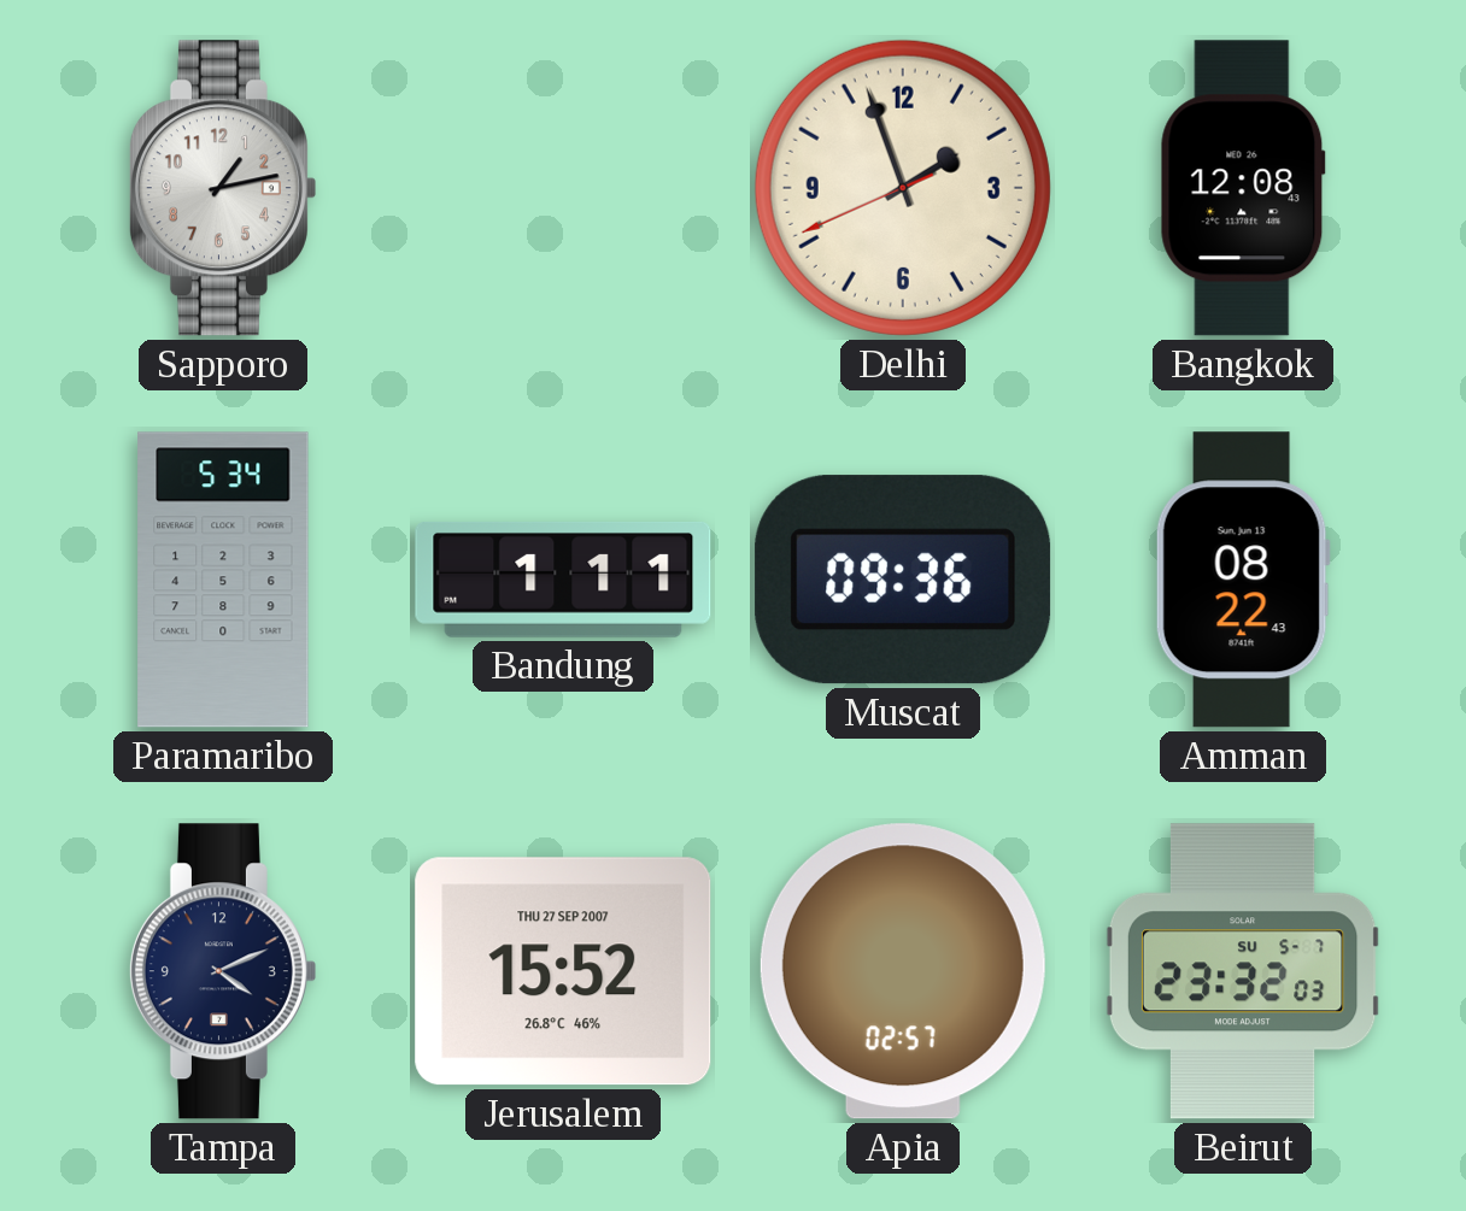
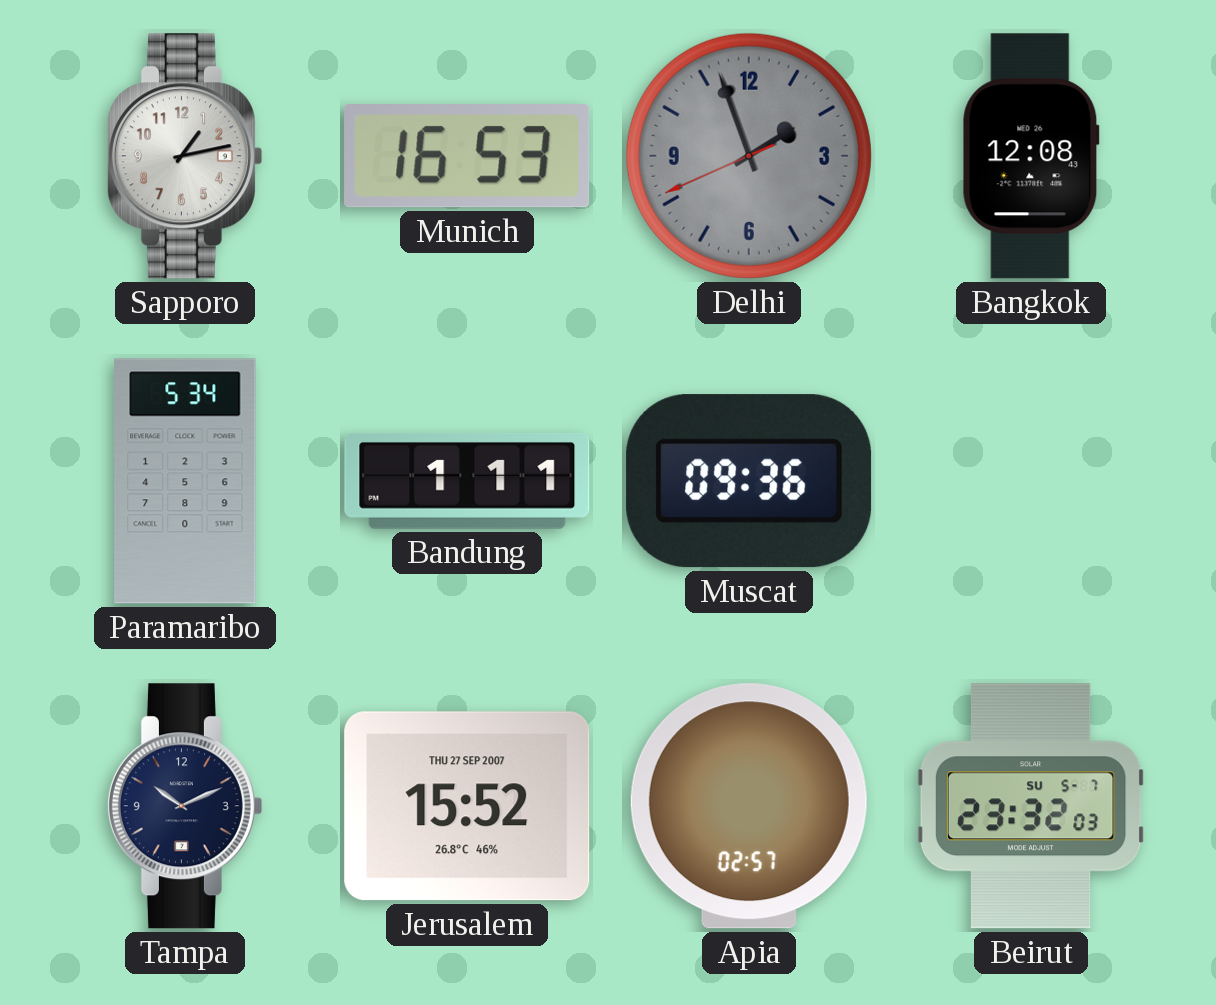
Munich: none -> 16:53
Delhi dial: cream -> grey
Amman: 08:22 -> none
Tampa: 4:11 -> 10:11
